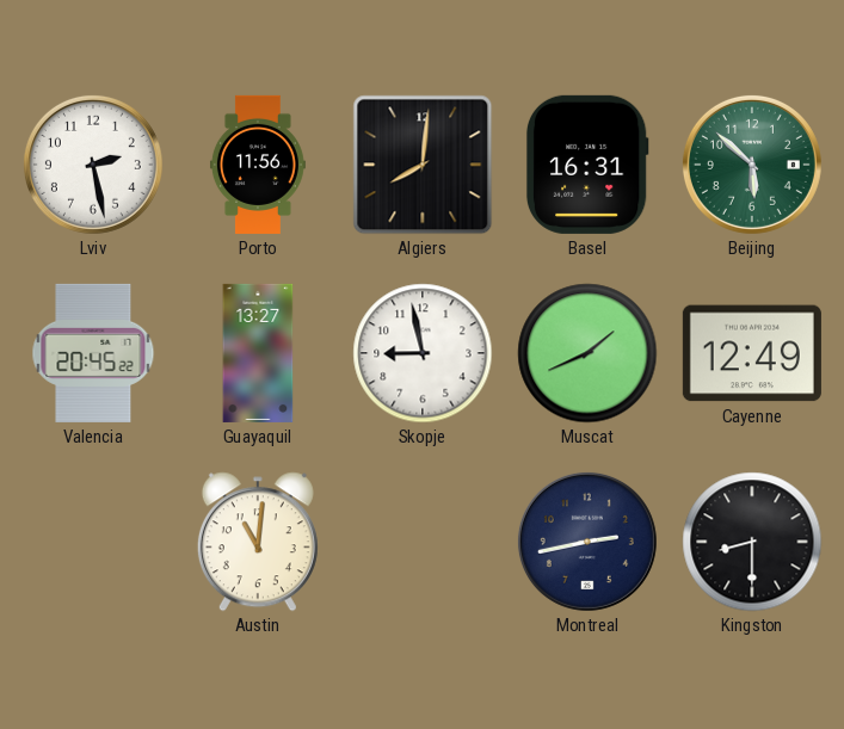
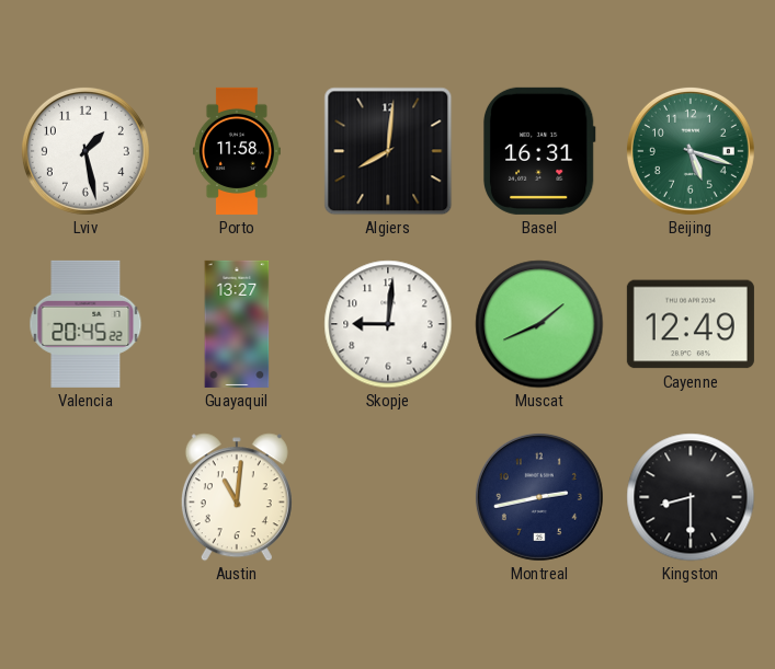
Lviv: 2:28 -> 1:28
Porto: 11:56 -> 11:58
Beijing: 5:52 -> 5:18
Skopje: 8:58 -> 9:01
